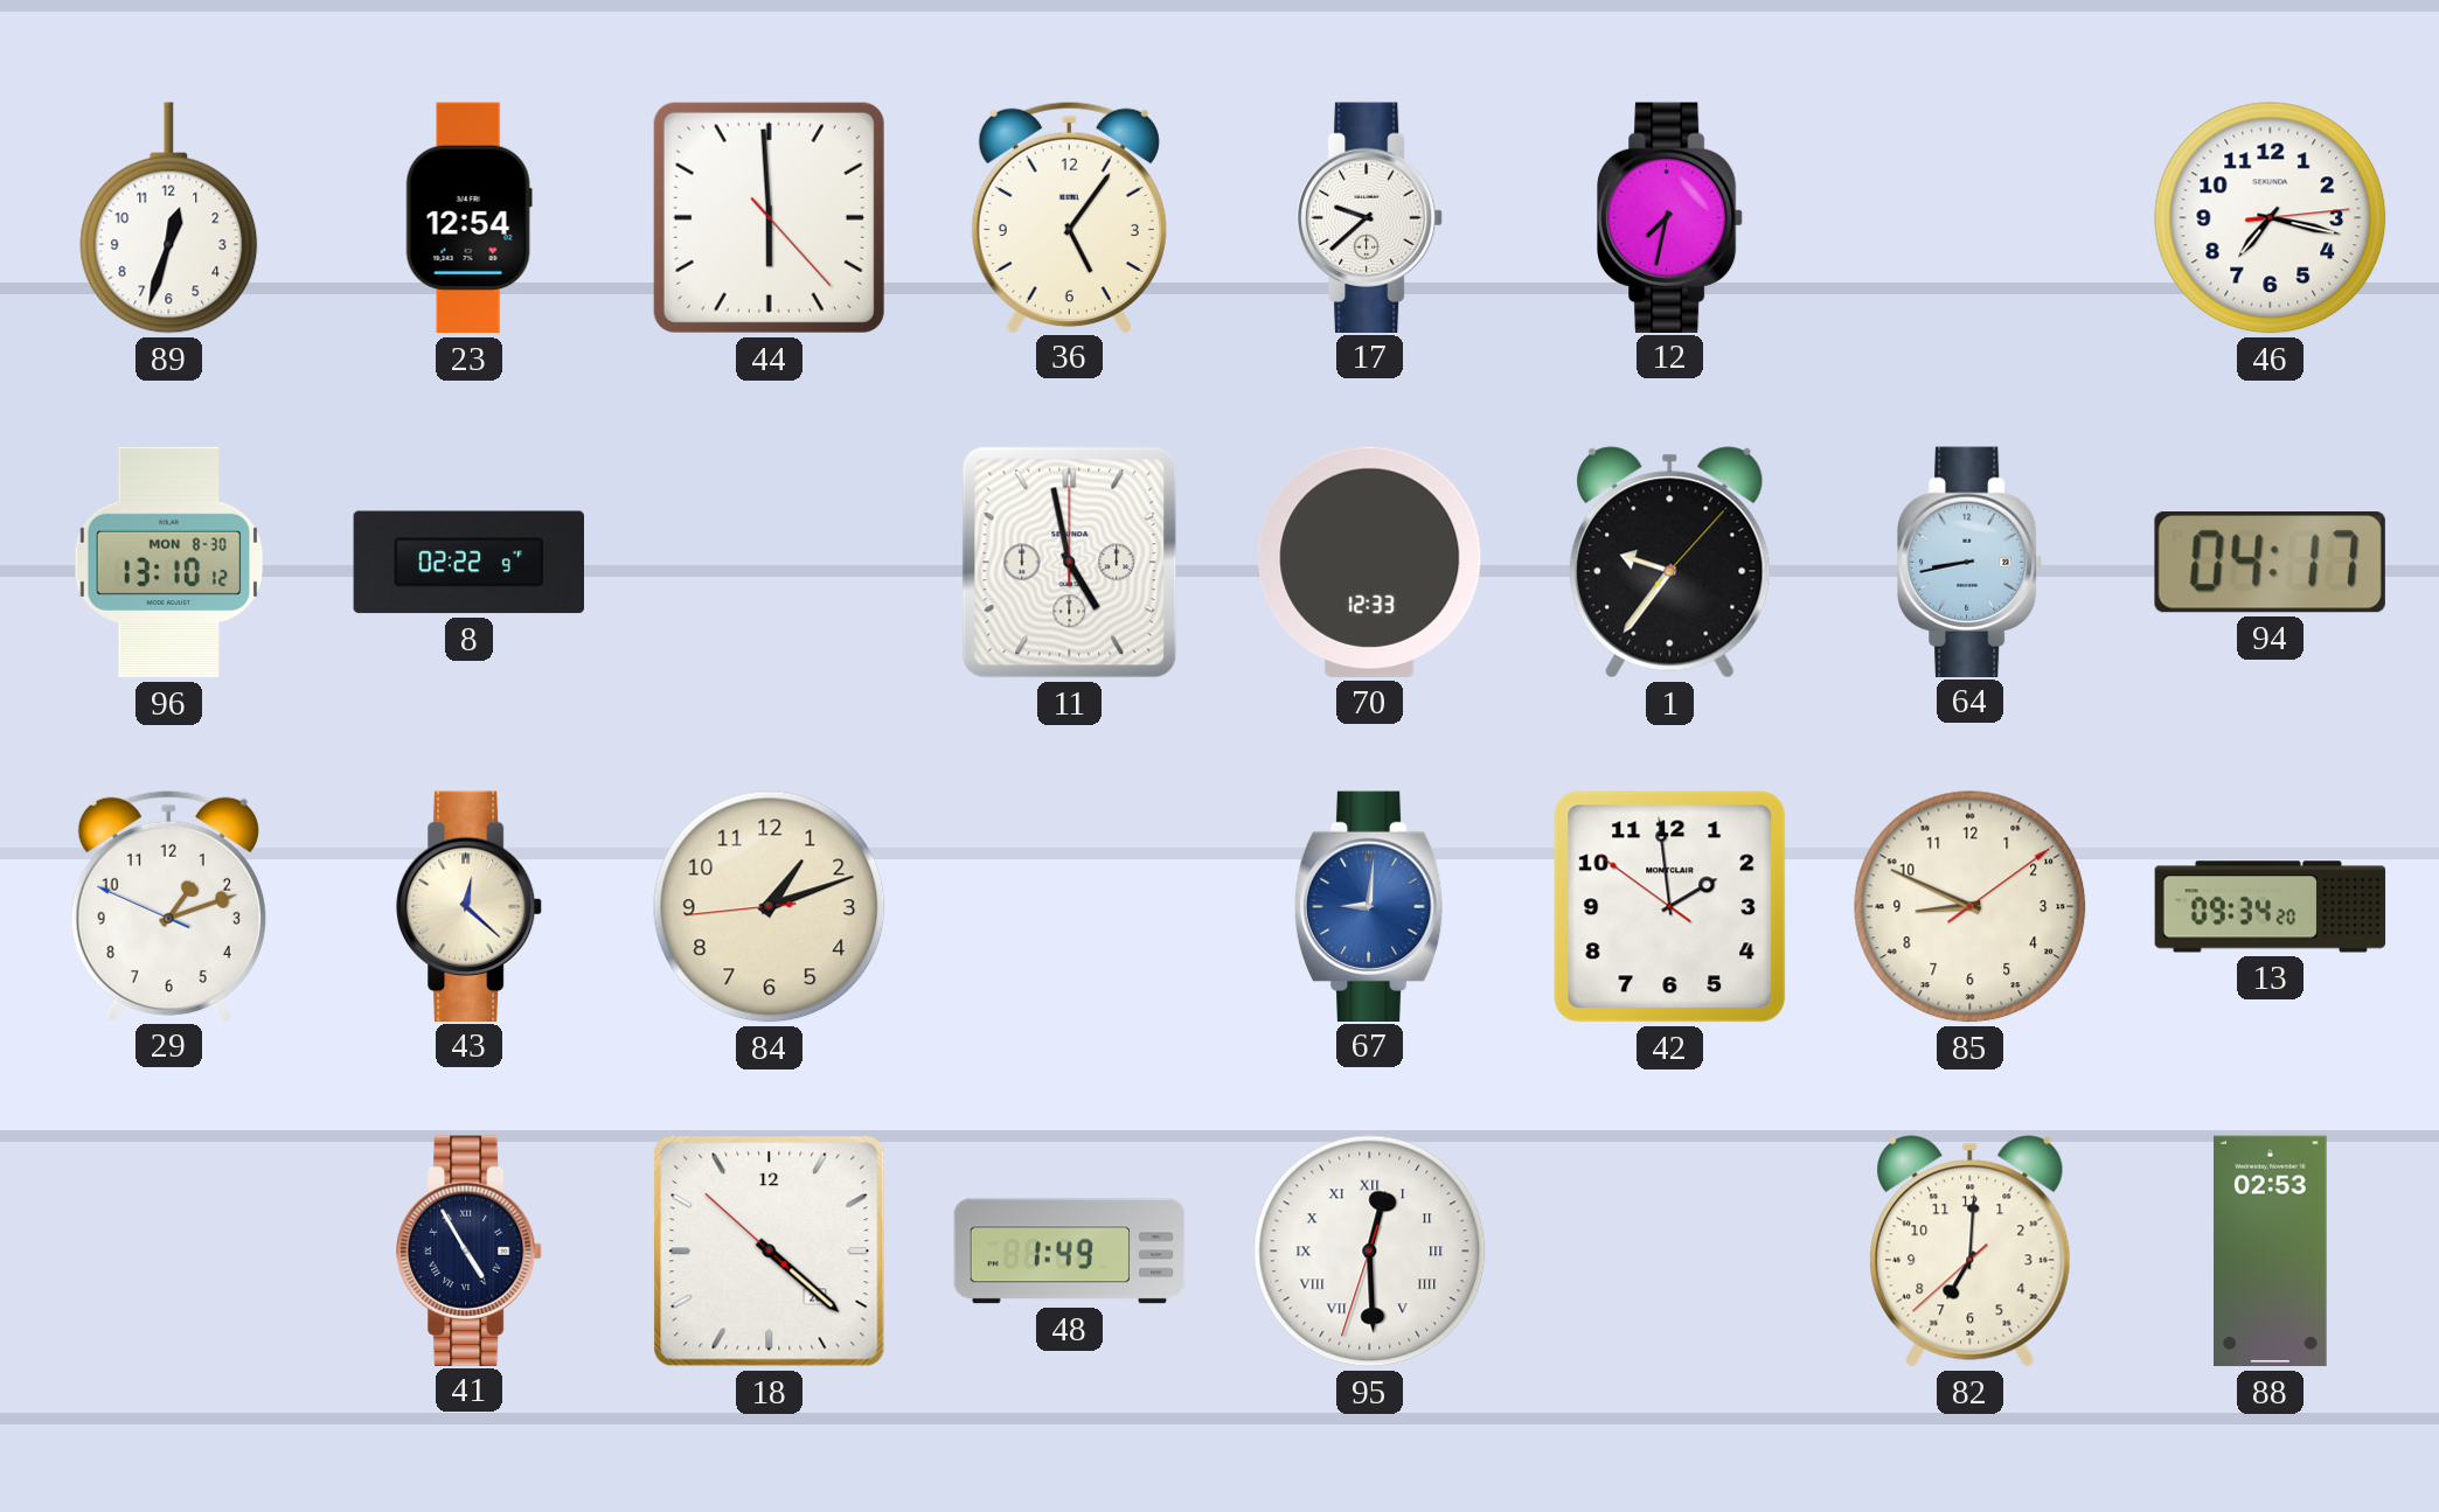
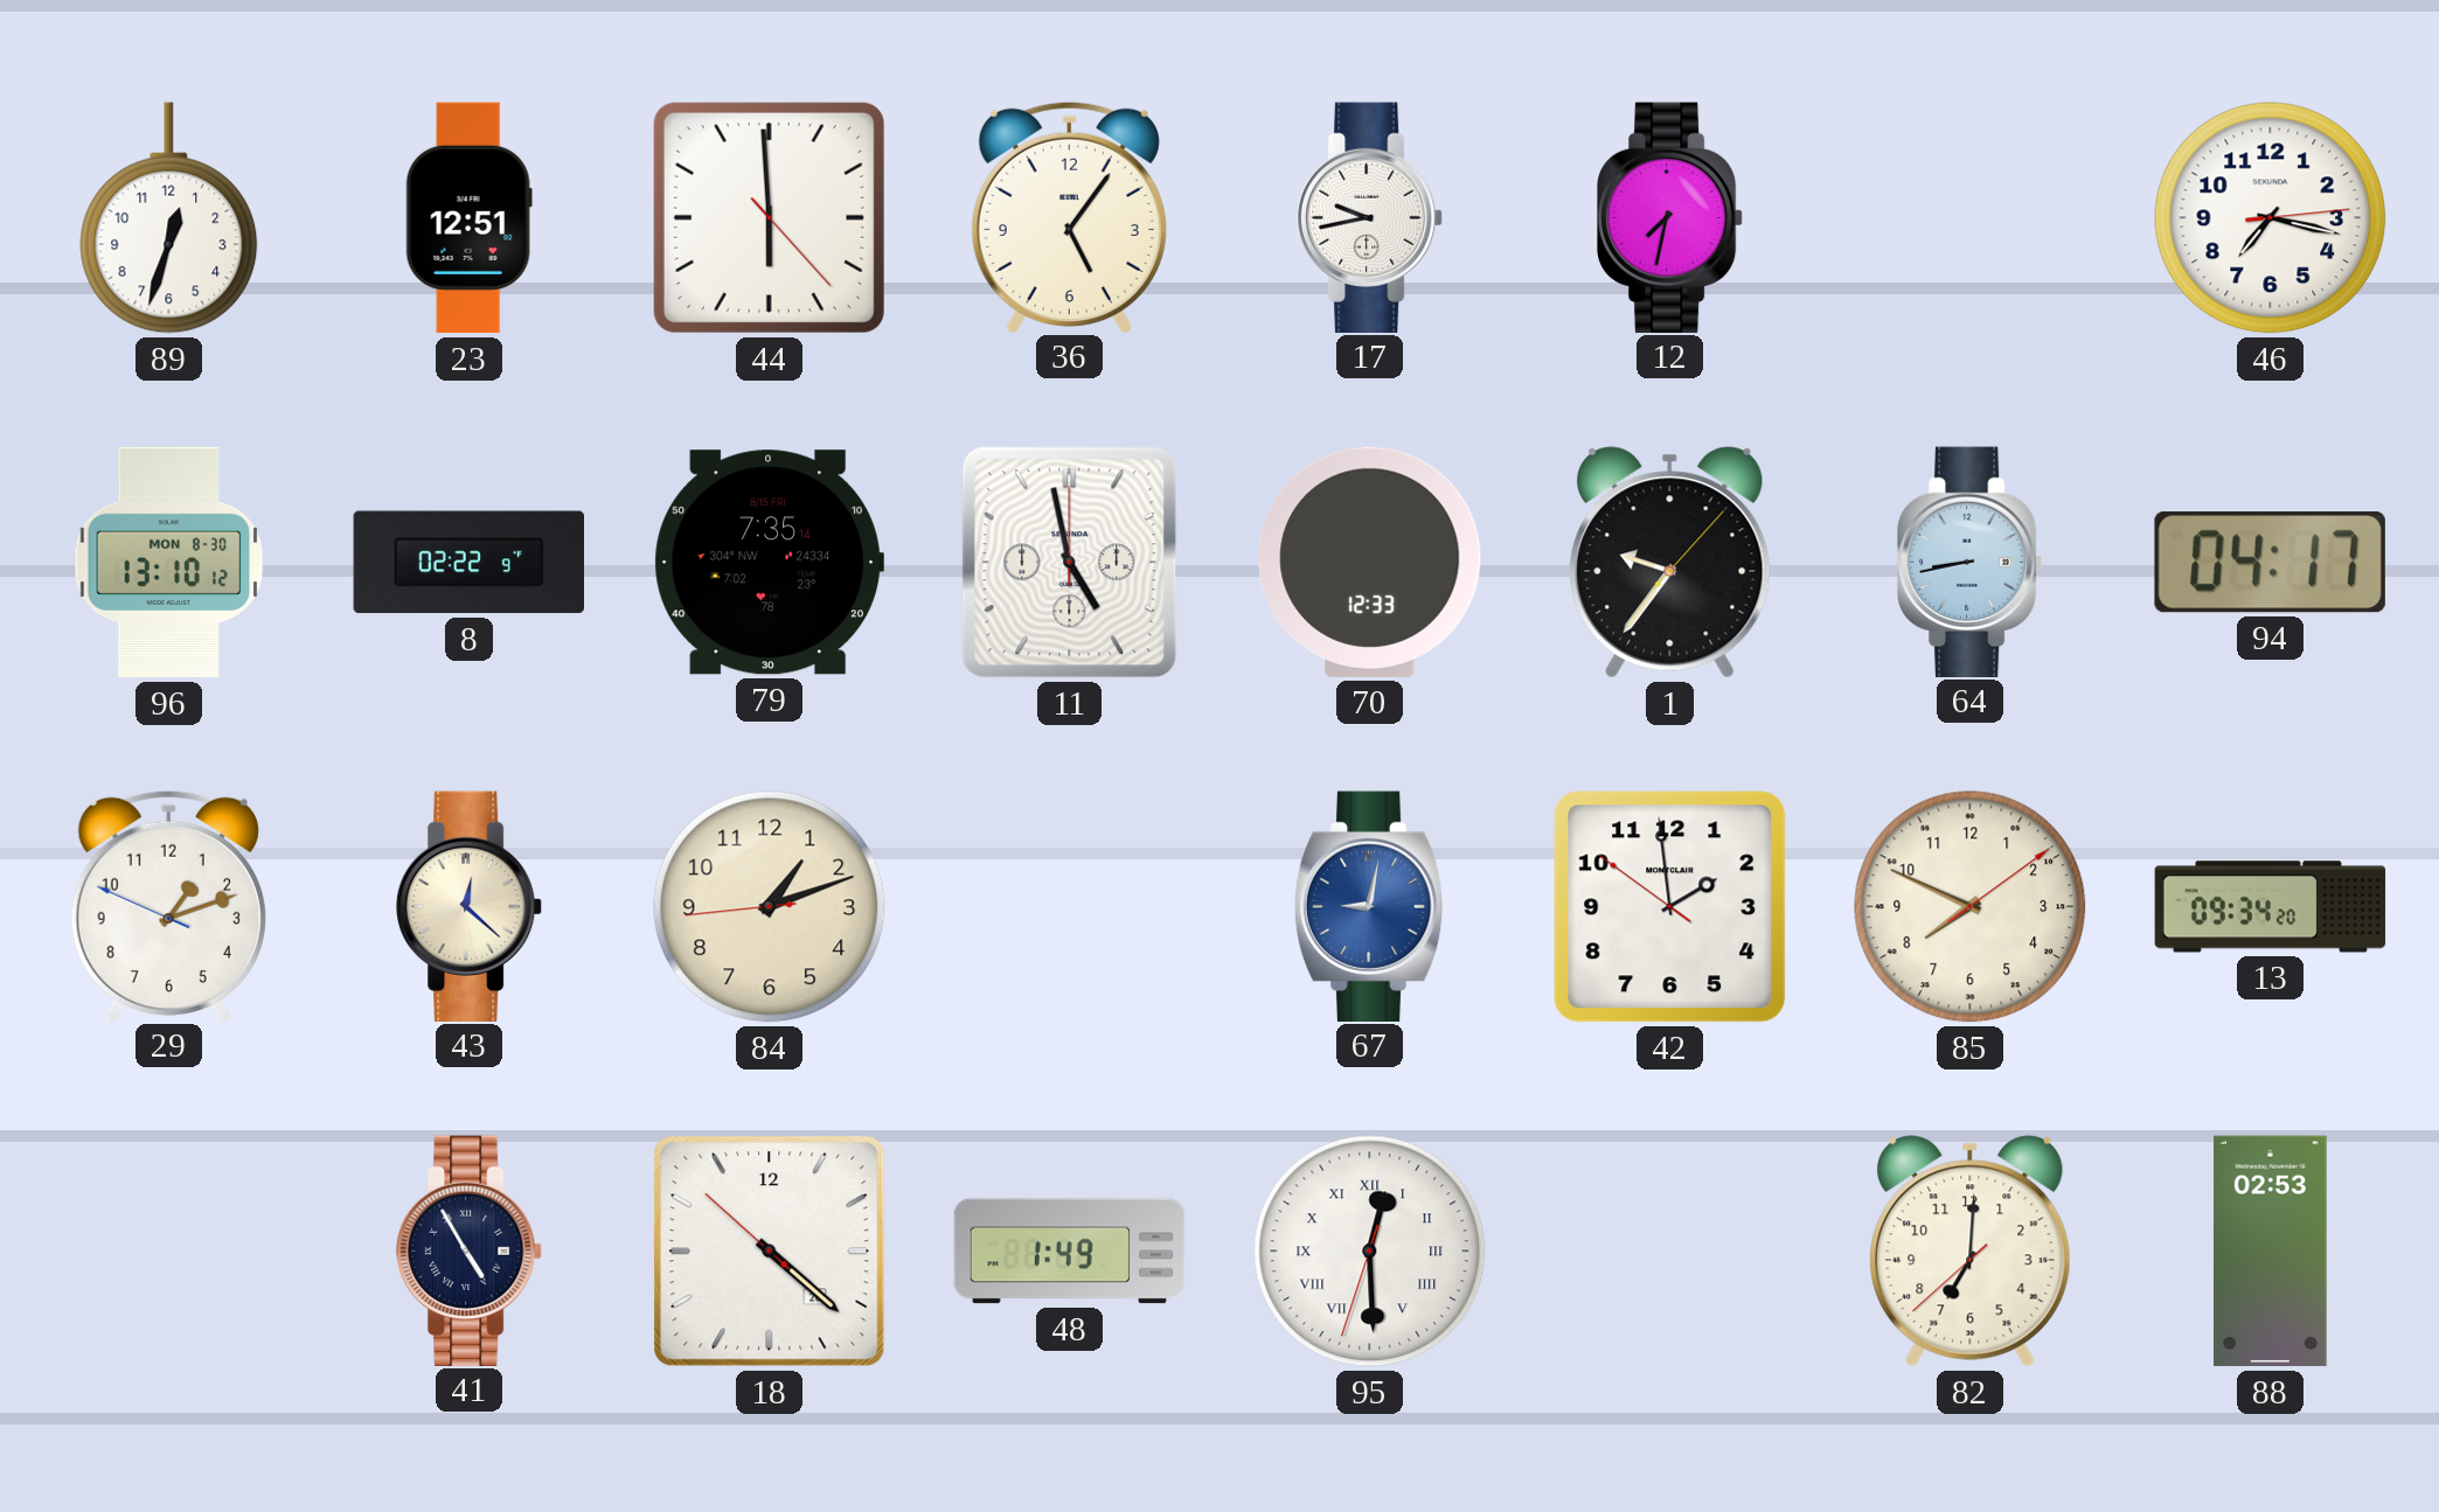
23: 12:54 -> 12:51
17: 9:38 -> 9:43
79: none -> 7:35
67: 9:01 -> 9:02
85: 8:49 -> 7:49
